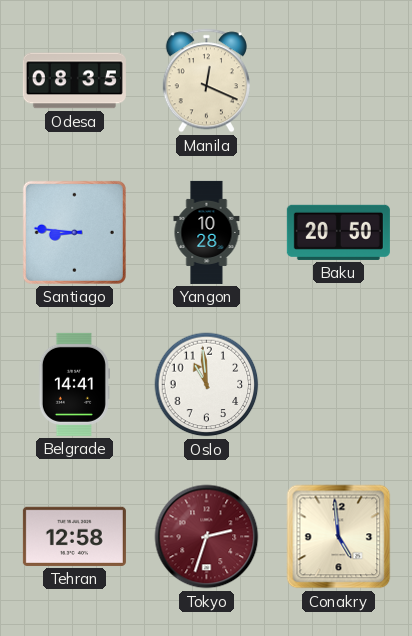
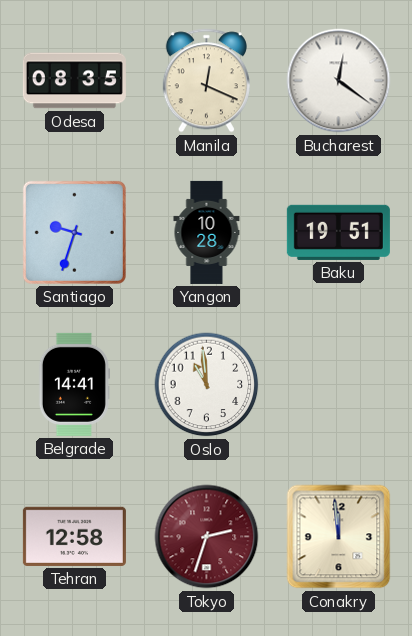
Bucharest: none -> 12:21
Santiago: 8:46 -> 9:33
Baku: 20:50 -> 19:51
Conakry: 4:59 -> 11:59
